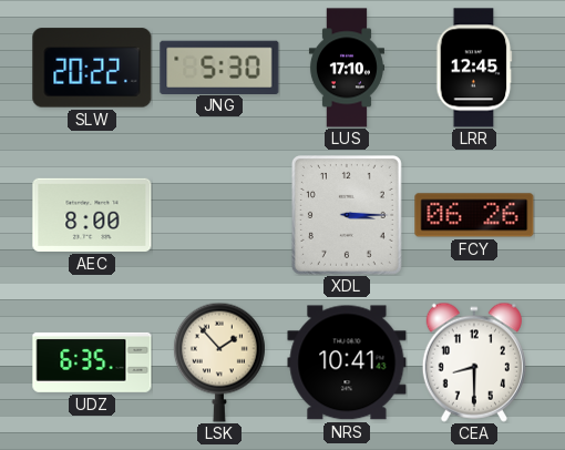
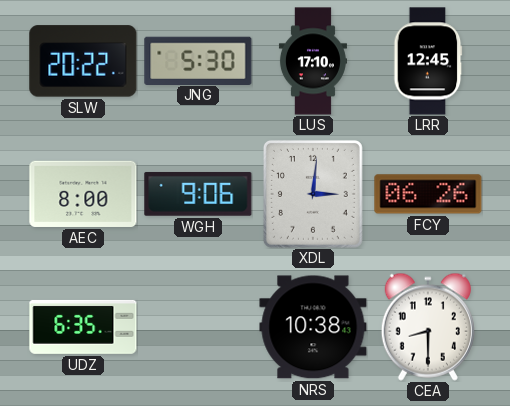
WGH: none -> 9:06
XDL: 3:15 -> 3:01
LSK: 1:53 -> none
NRS: 10:41 -> 10:38
